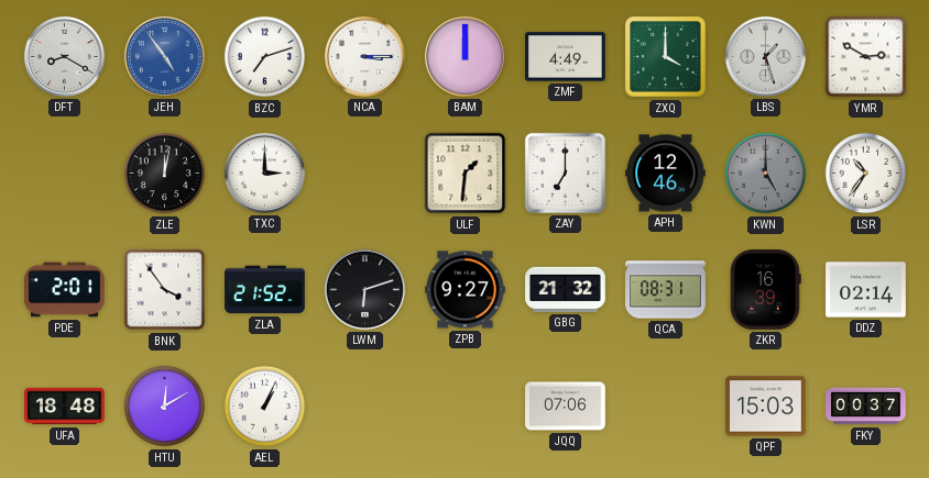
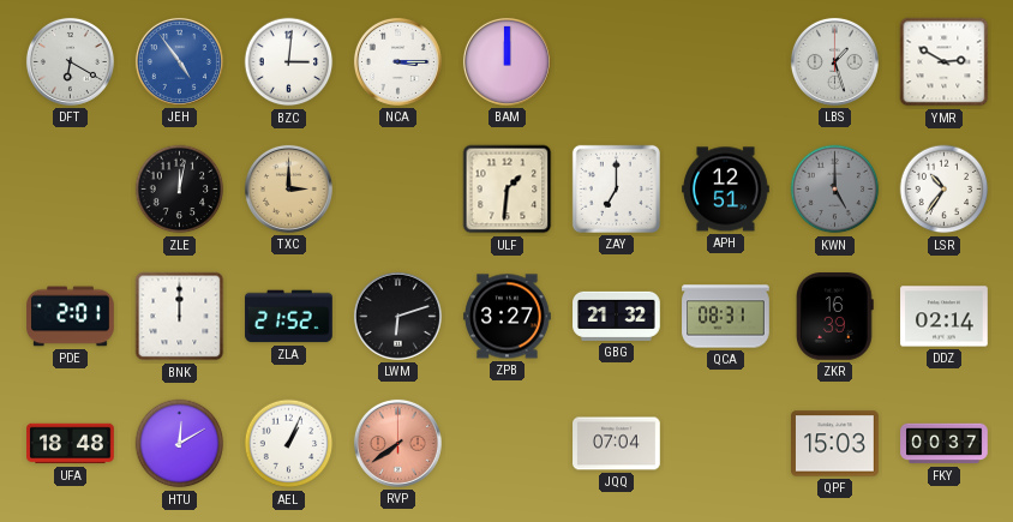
DFT: 8:20 -> 6:20
BZC: 7:12 -> 3:01
ZMF: 4:49 -> none
ZXQ: 4:00 -> none
TXC dial: white -> champagne
APH: 12:46 -> 12:51
BNK: 3:54 -> 12:00
ZPB: 9:27 -> 3:27
RVP: none -> 7:39
JQQ: 07:06 -> 07:04
